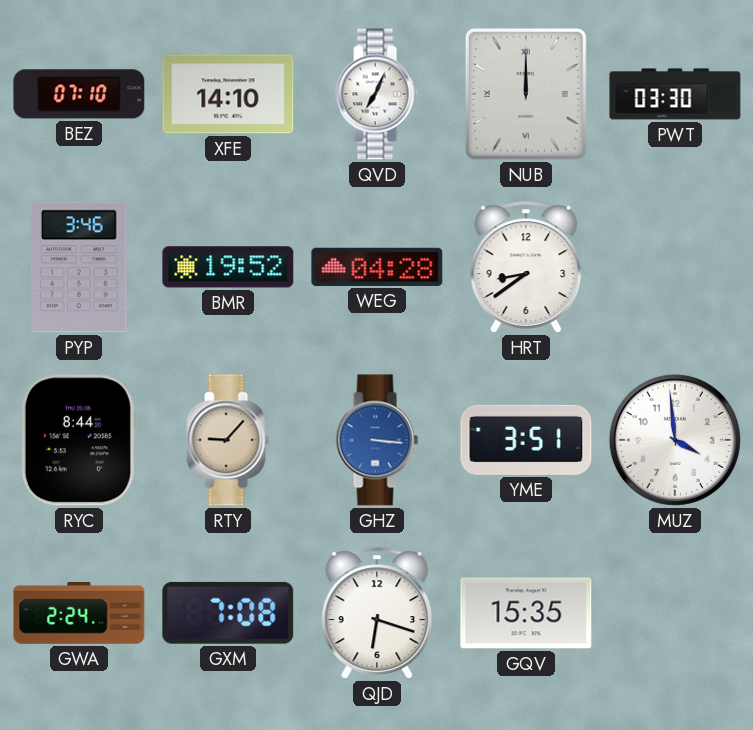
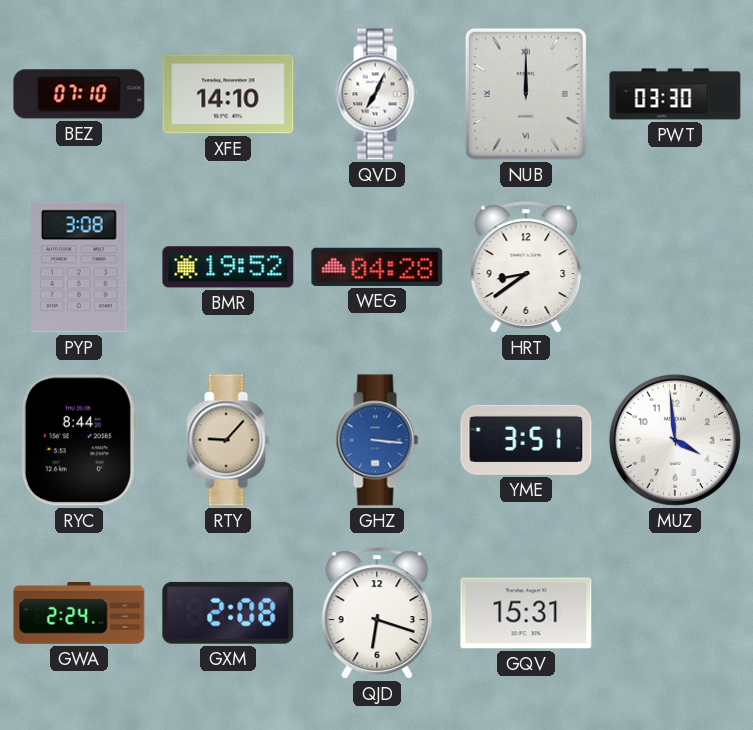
PYP: 3:46 -> 3:08
GXM: 7:08 -> 2:08
GQV: 15:35 -> 15:31
